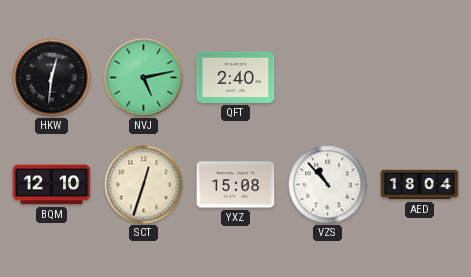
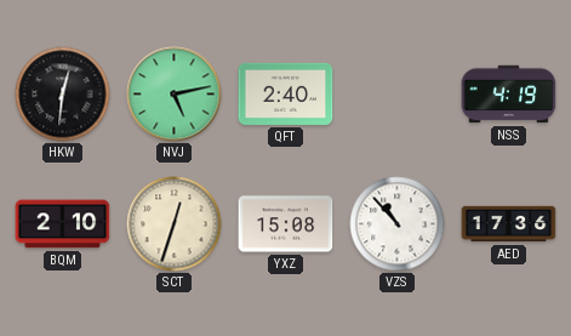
NSS: none -> 4:19
BQM: 12:10 -> 2:10
AED: 18:04 -> 17:36
